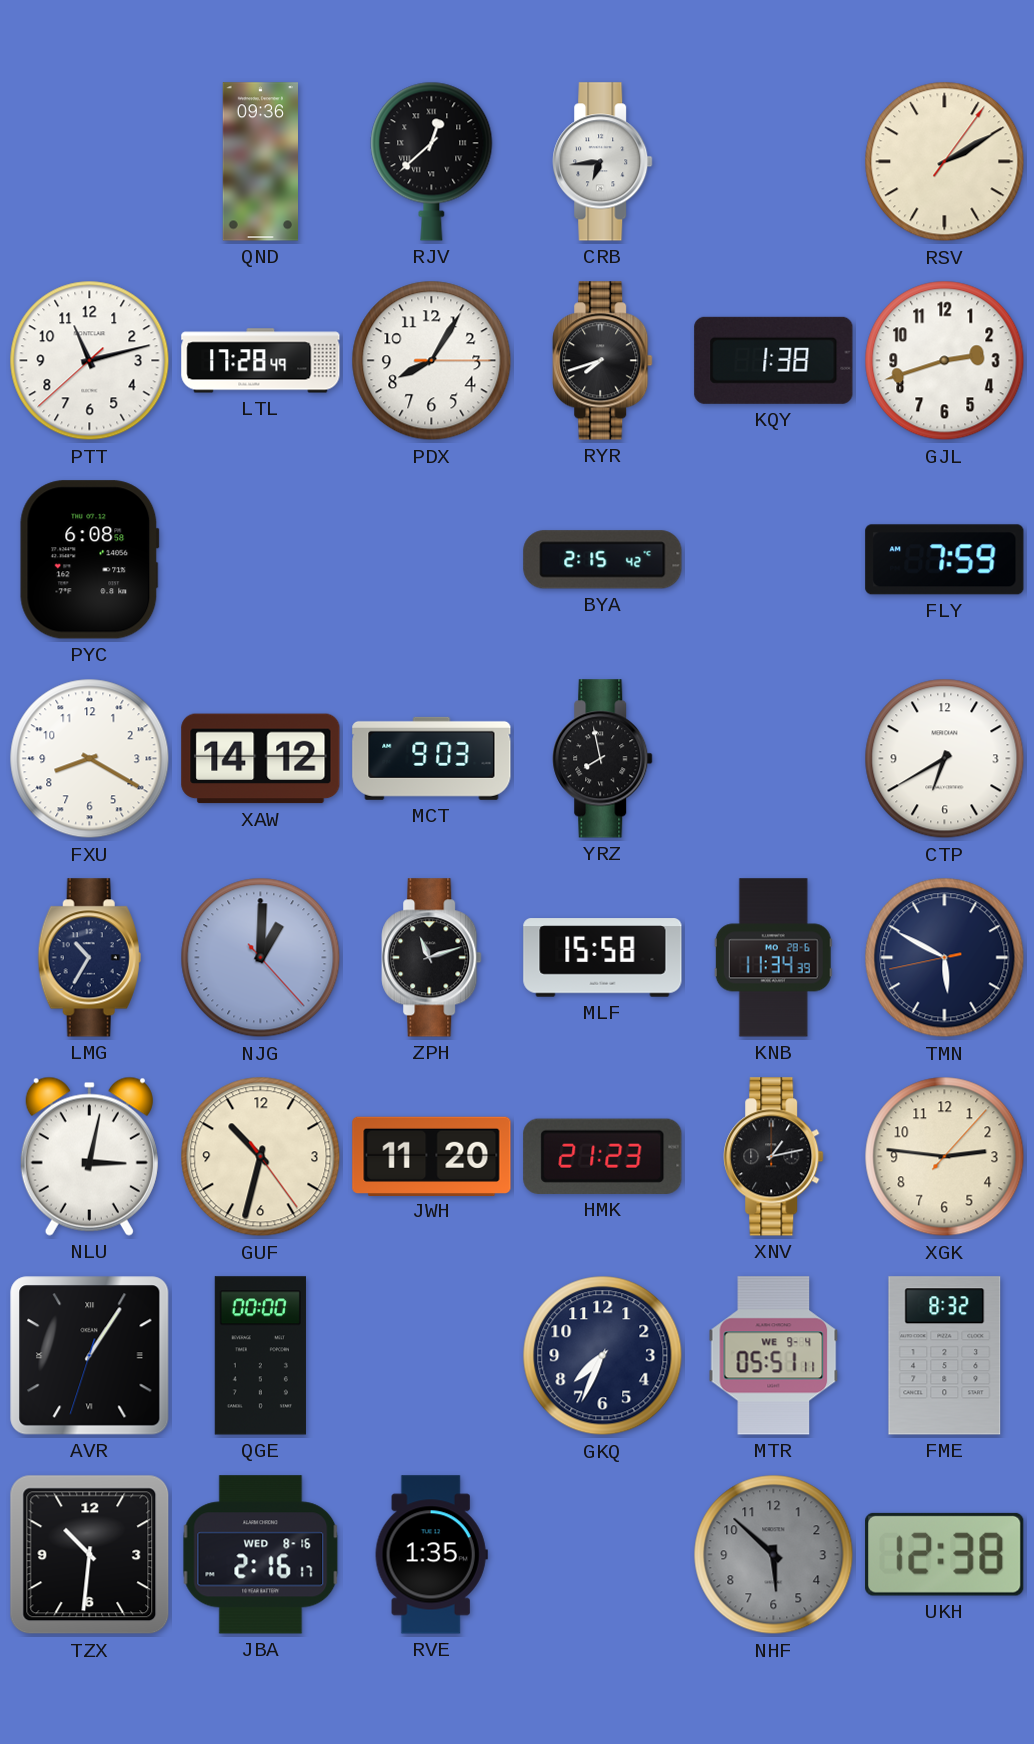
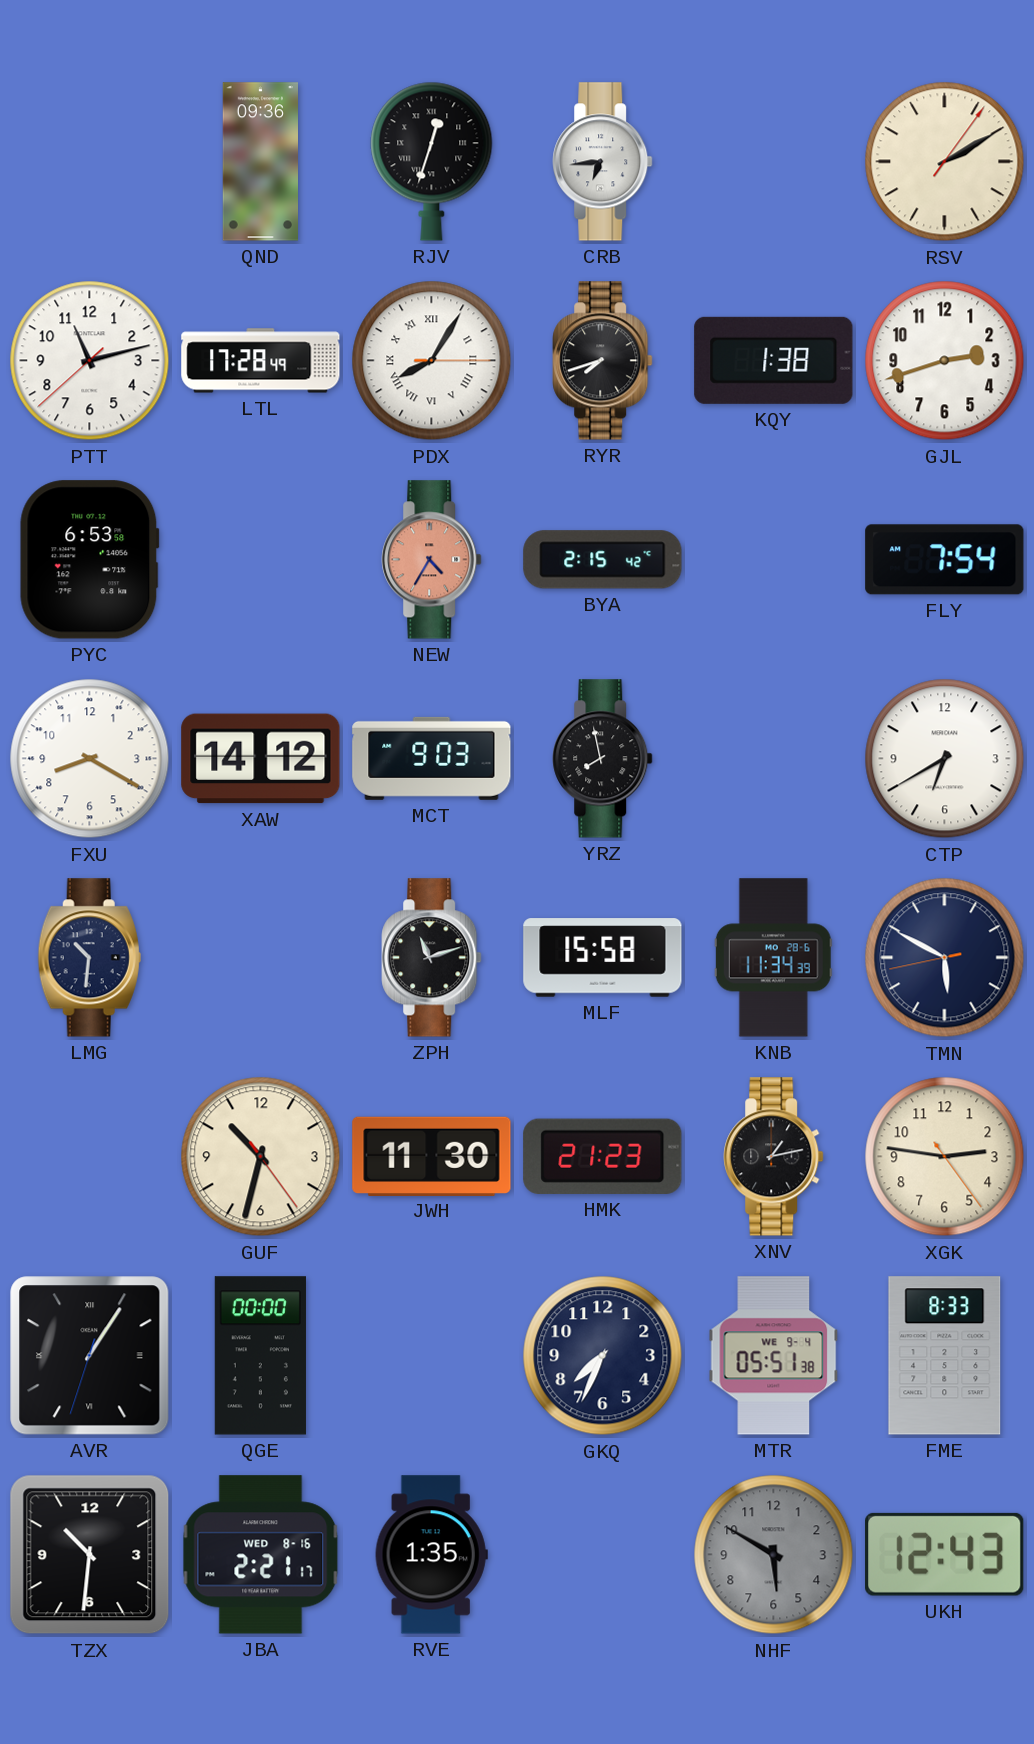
RJV: 12:38 -> 12:33
PDX numerals: Arabic -> Roman
PYC: 6:08 -> 6:53
NEW: none -> 4:35
FLY: 7:59 -> 7:54
LMG: 10:35 -> 10:31
NJG: 1:00 -> none
NLU: 3:02 -> none
JWH: 11:20 -> 11:30
XGK: 2:46:07 -> 2:46:24
MTR: 05:51:11 -> 05:51:38
FME: 8:32 -> 8:33
JBA: 2:16 -> 2:21
NHF: 5:52 -> 5:50
UKH: 12:38 -> 12:43
